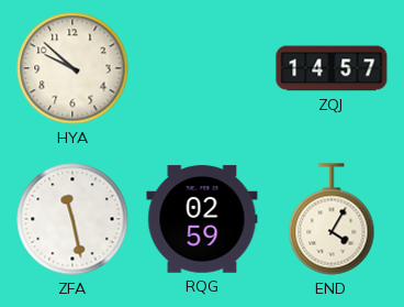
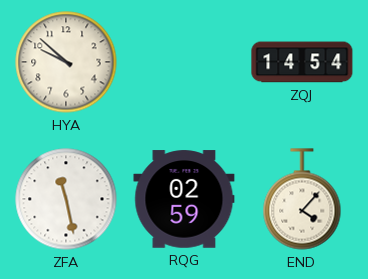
ZQJ: 14:57 -> 14:54
END: 4:05 -> 4:07
